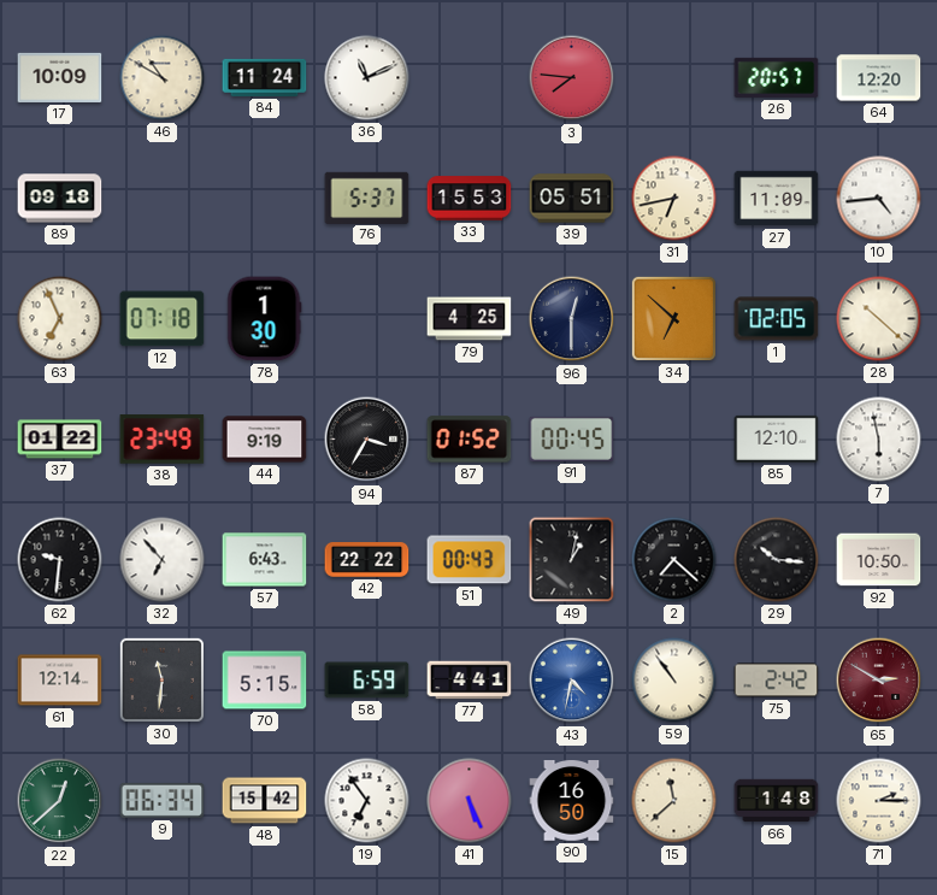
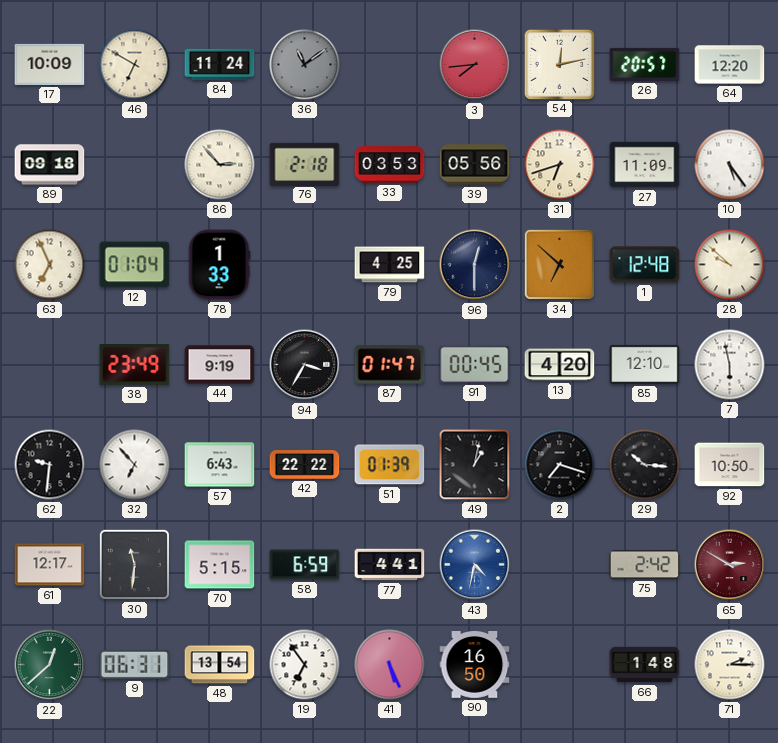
46: 10:50 -> 6:50
36: 11:11 -> 11:09
36 dial: white -> grey
3: 7:46 -> 7:44
54: none -> 12:13
86: none -> 2:53
76: 5:37 -> 2:18
33: 15:53 -> 03:53
39: 05:51 -> 05:56
31: 6:43 -> 6:42
10: 4:44 -> 5:24
12: 07:18 -> 01:04
78: 1:30 -> 1:33
1: 02:05 -> 12:48
28: 10:22 -> 9:52
37: 01:22 -> none
87: 01:52 -> 01:47
13: none -> 4:20
51: 00:43 -> 01:39
2: 7:22 -> 7:18
61: 12:14 -> 12:17
59: 10:54 -> none
9: 06:34 -> 06:31
48: 15:42 -> 13:54
15: 11:38 -> none
